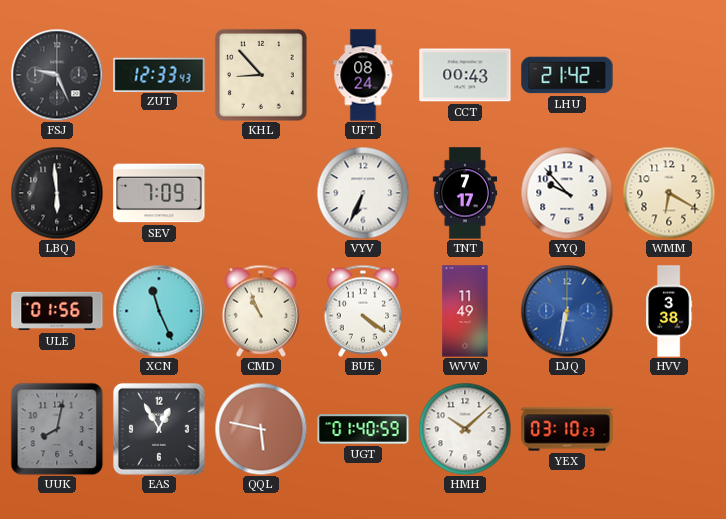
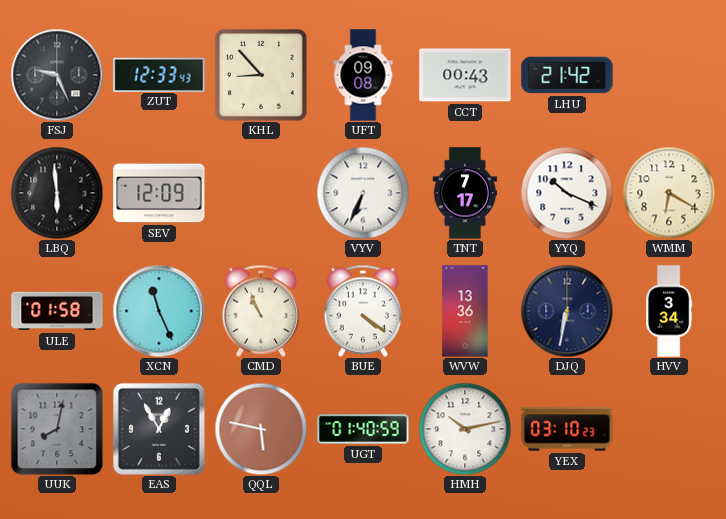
UFT: 08:24 -> 09:08
SEV: 7:09 -> 12:09
YYQ: 9:53 -> 10:19
ULE: 01:56 -> 01:58
WVW: 11:49 -> 13:36
DJQ dial: blue -> navy
HVV: 3:38 -> 3:34
HMH: 10:08 -> 10:13
